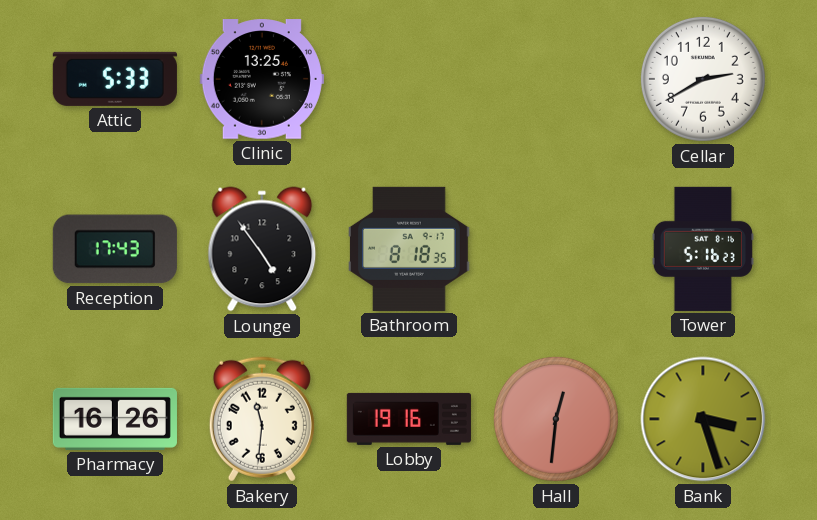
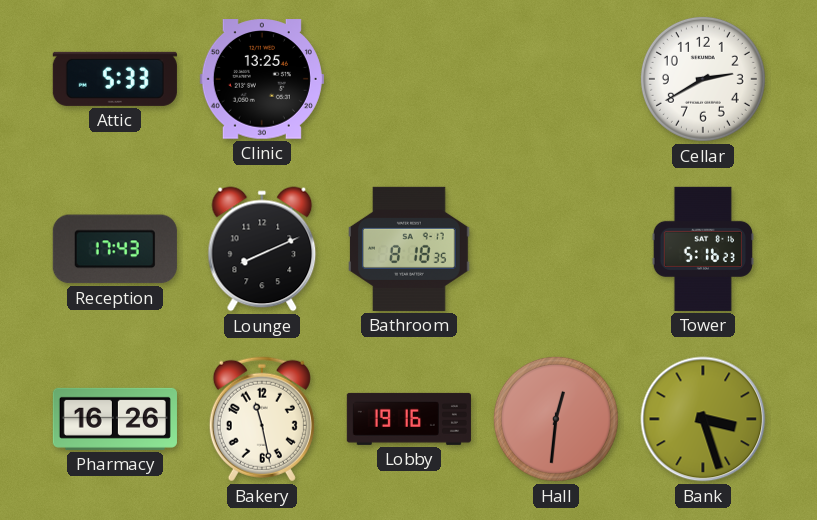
Lounge: 4:54 -> 8:11
Bakery: 11:31 -> 11:28
